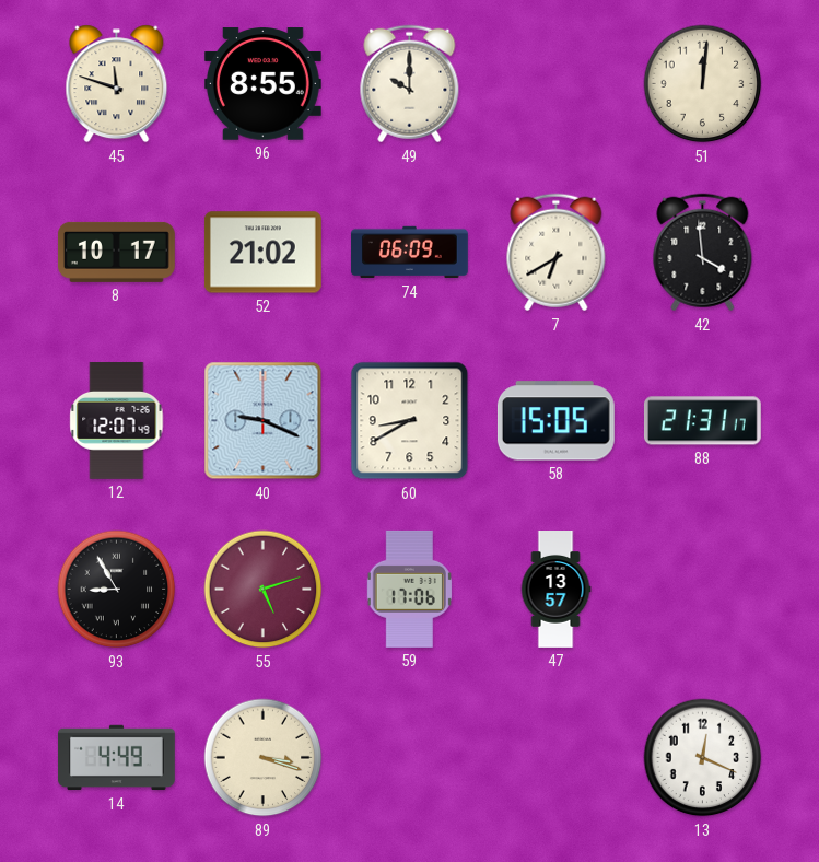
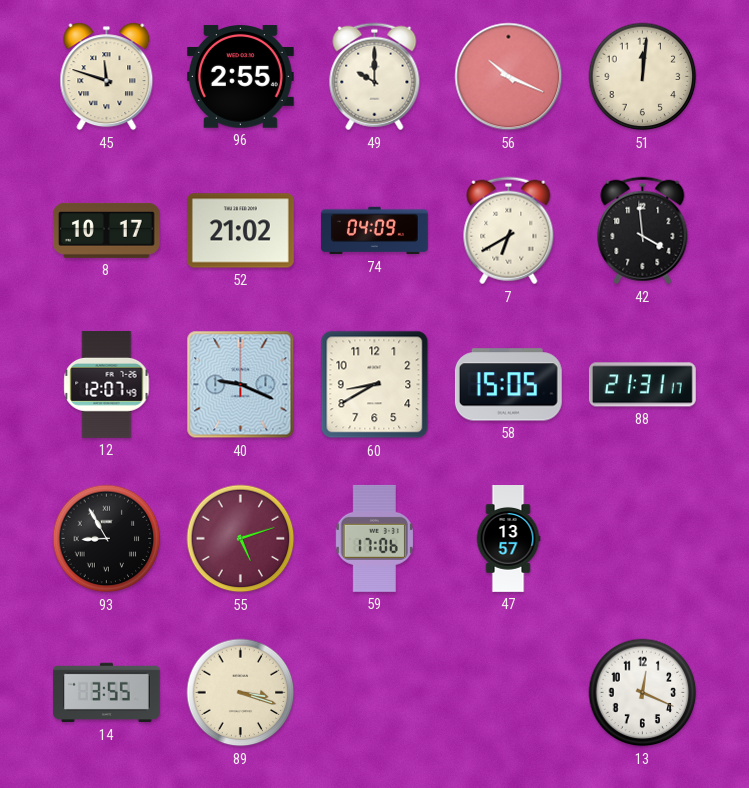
96: 8:55 -> 2:55
56: none -> 10:19
74: 06:09 -> 04:09
14: 4:49 -> 3:55
